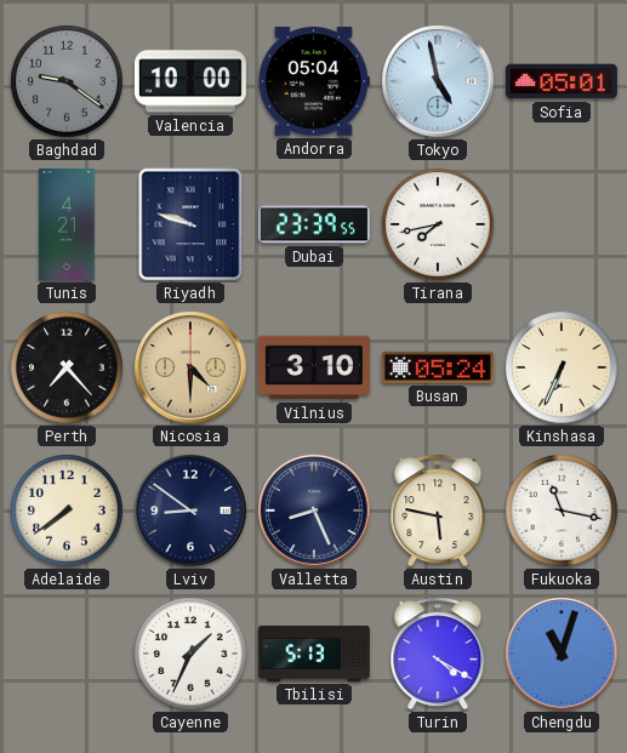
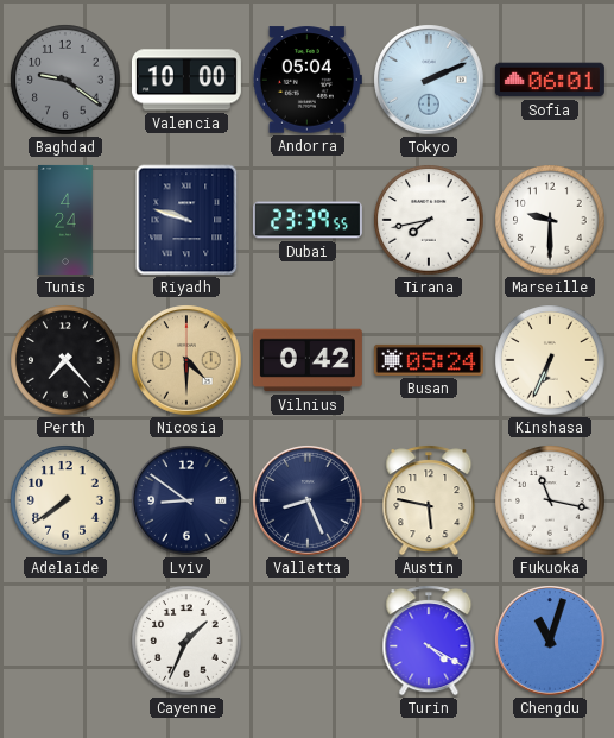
Tokyo: 4:58 -> 2:11
Sofia: 05:01 -> 06:01
Tunis: 4:21 -> 4:24
Marseille: none -> 9:30
Vilnius: 3:10 -> 0:42
Tbilisi: 5:13 -> none
